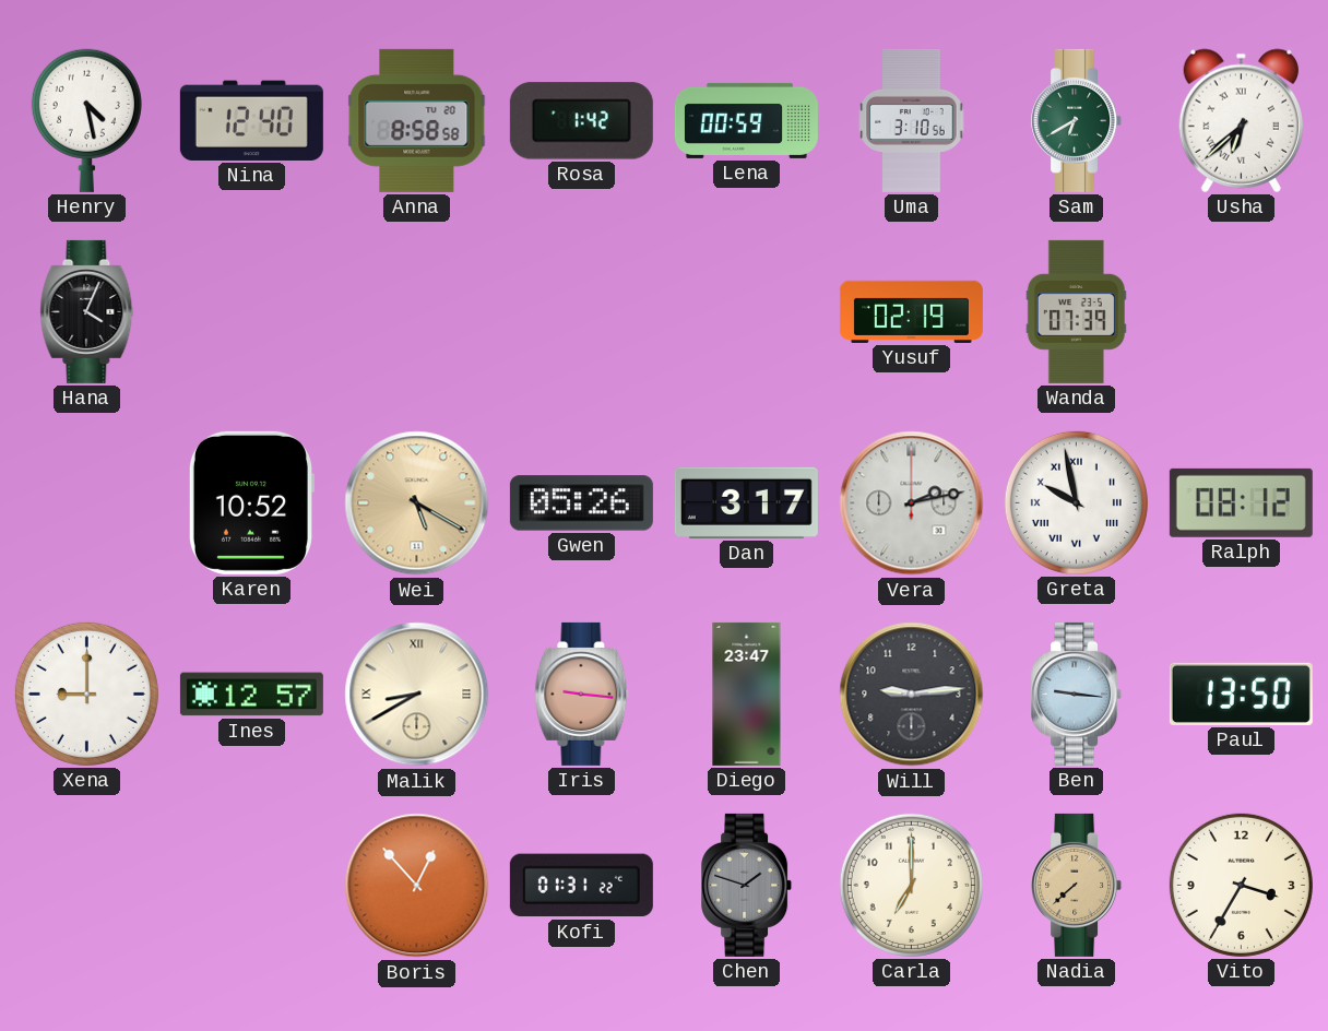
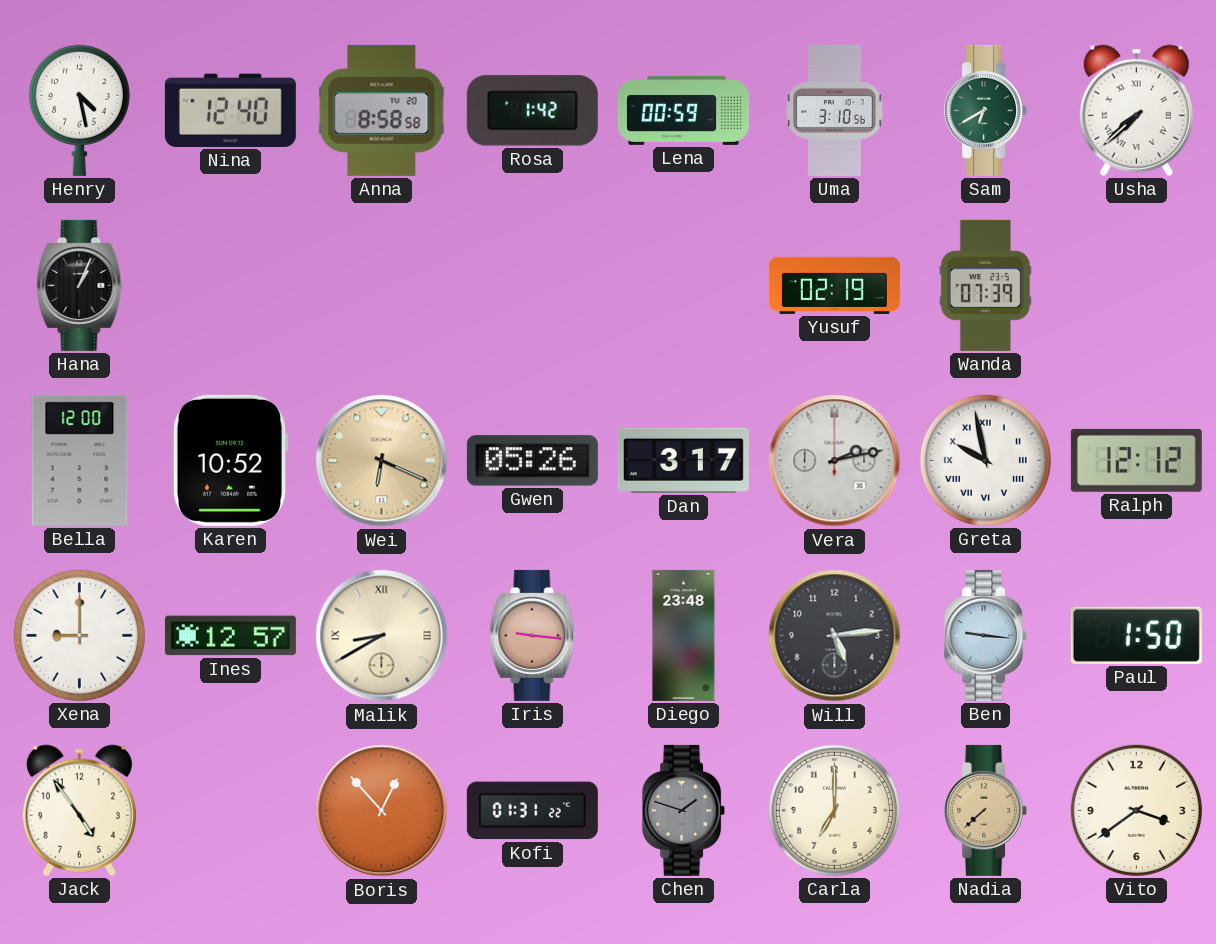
Usha: 6:38 -> 7:38
Hana: 4:04 -> 1:04
Bella: none -> 12:00
Wei: 5:20 -> 6:19
Ralph: 08:12 -> 12:12
Diego: 23:47 -> 23:48
Will: 9:14 -> 5:14
Paul: 13:50 -> 1:50
Jack: none -> 4:54
Vito: 3:35 -> 3:39
